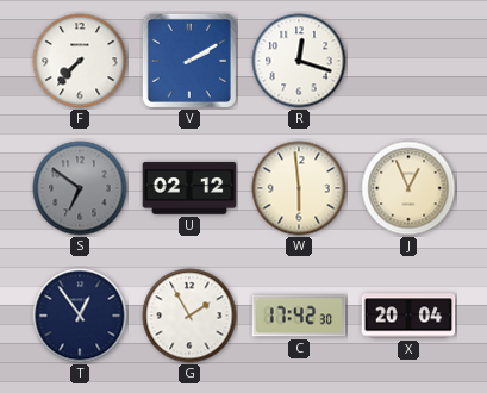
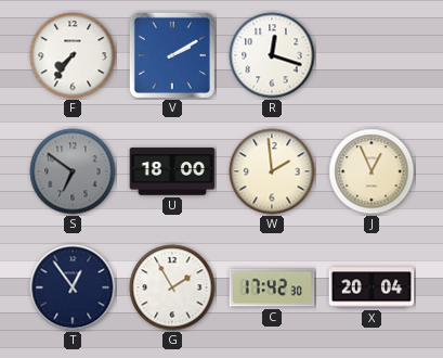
F: 7:37 -> 7:36
U: 02:12 -> 18:00
W: 5:59 -> 1:59
